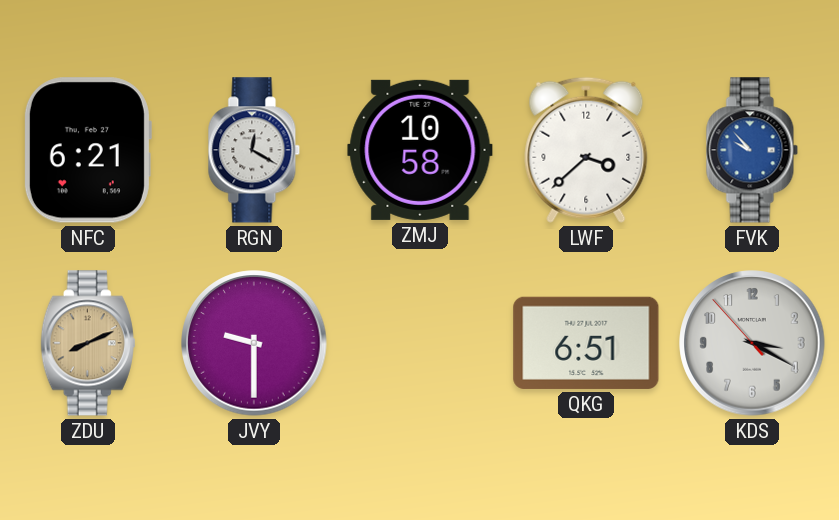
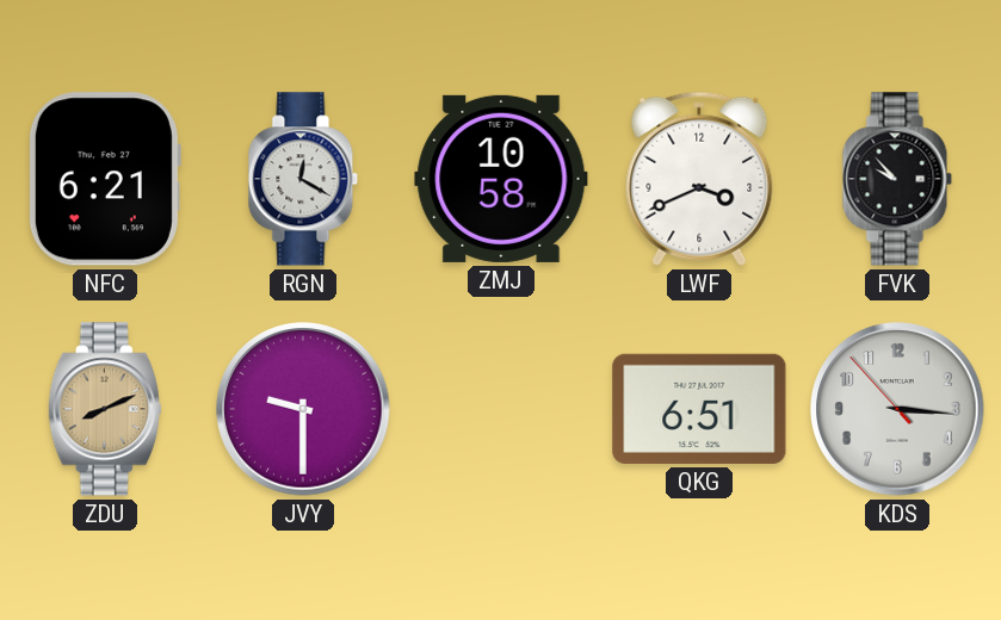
LWF: 3:38 -> 3:41
FVK dial: blue -> black
KDS: 3:19 -> 3:15
